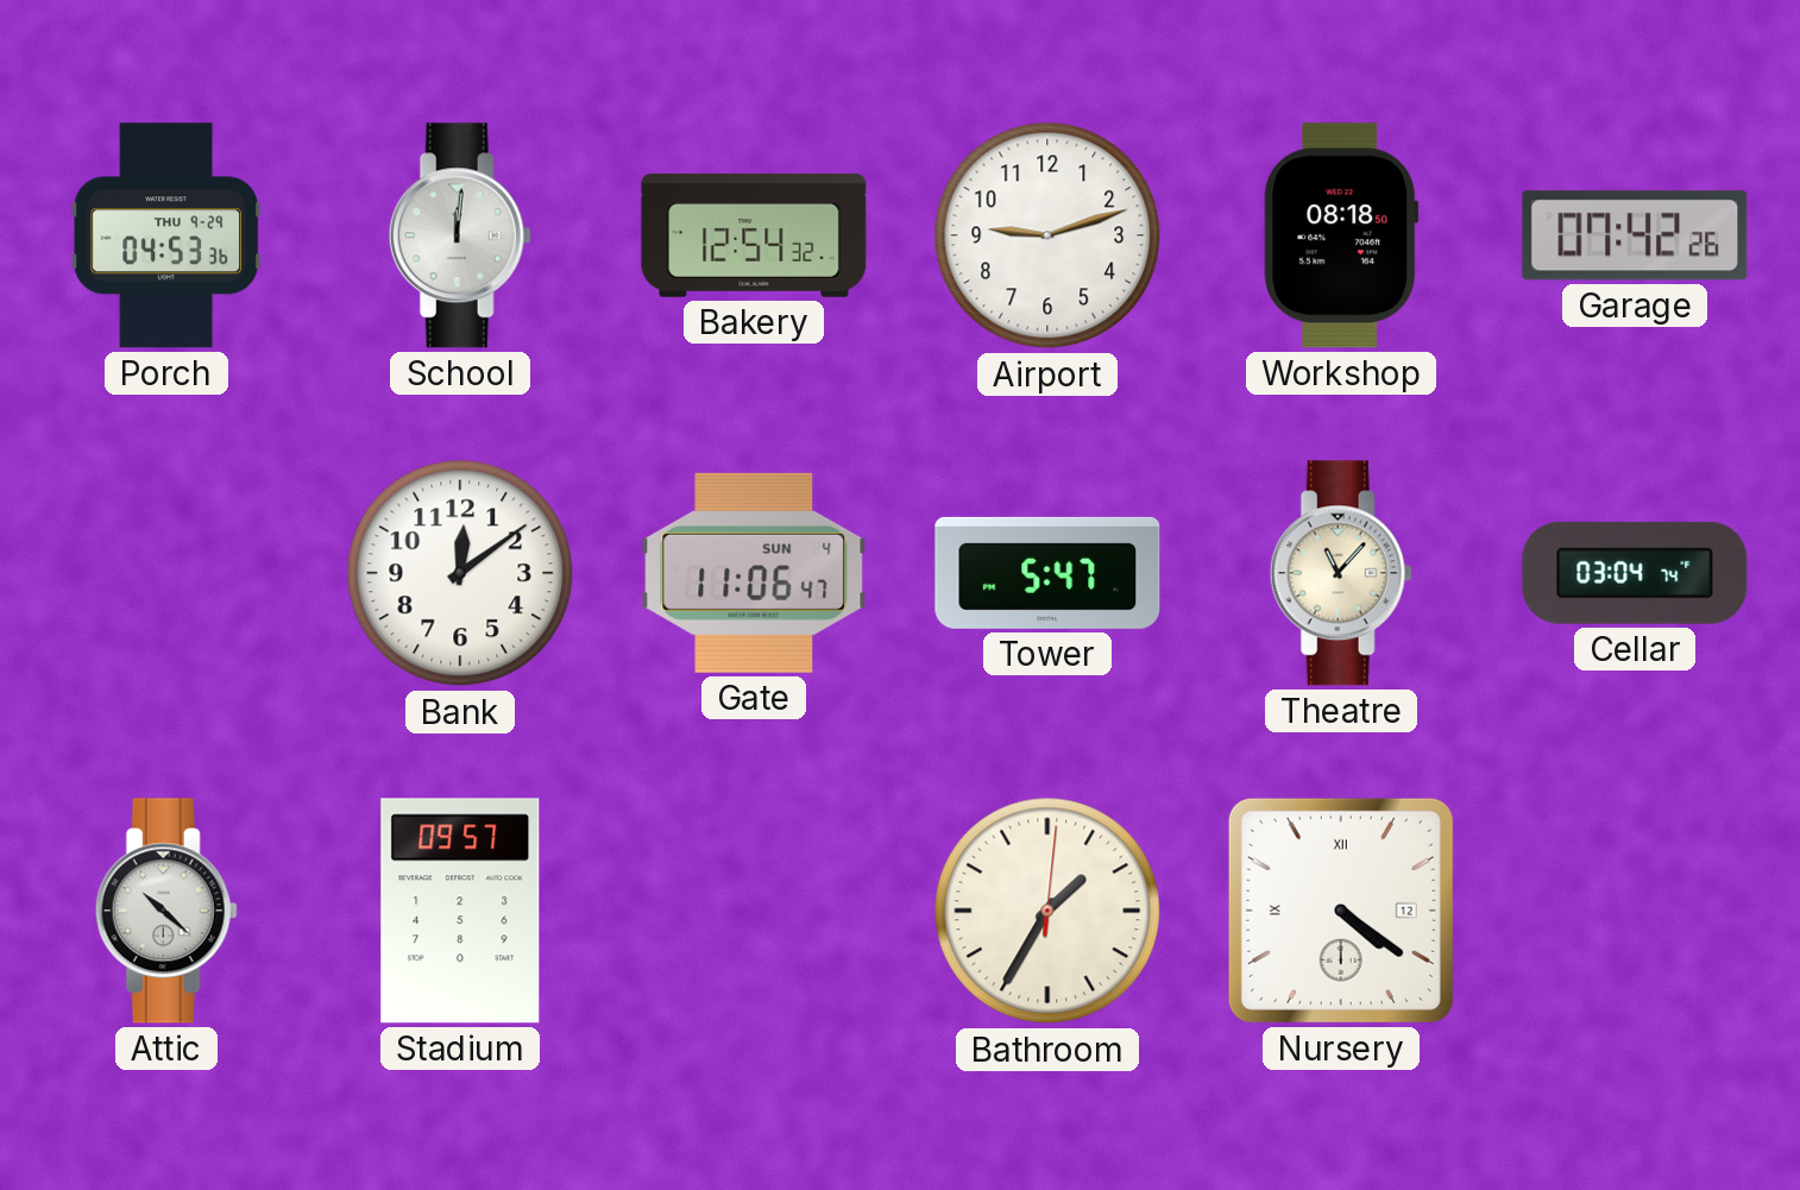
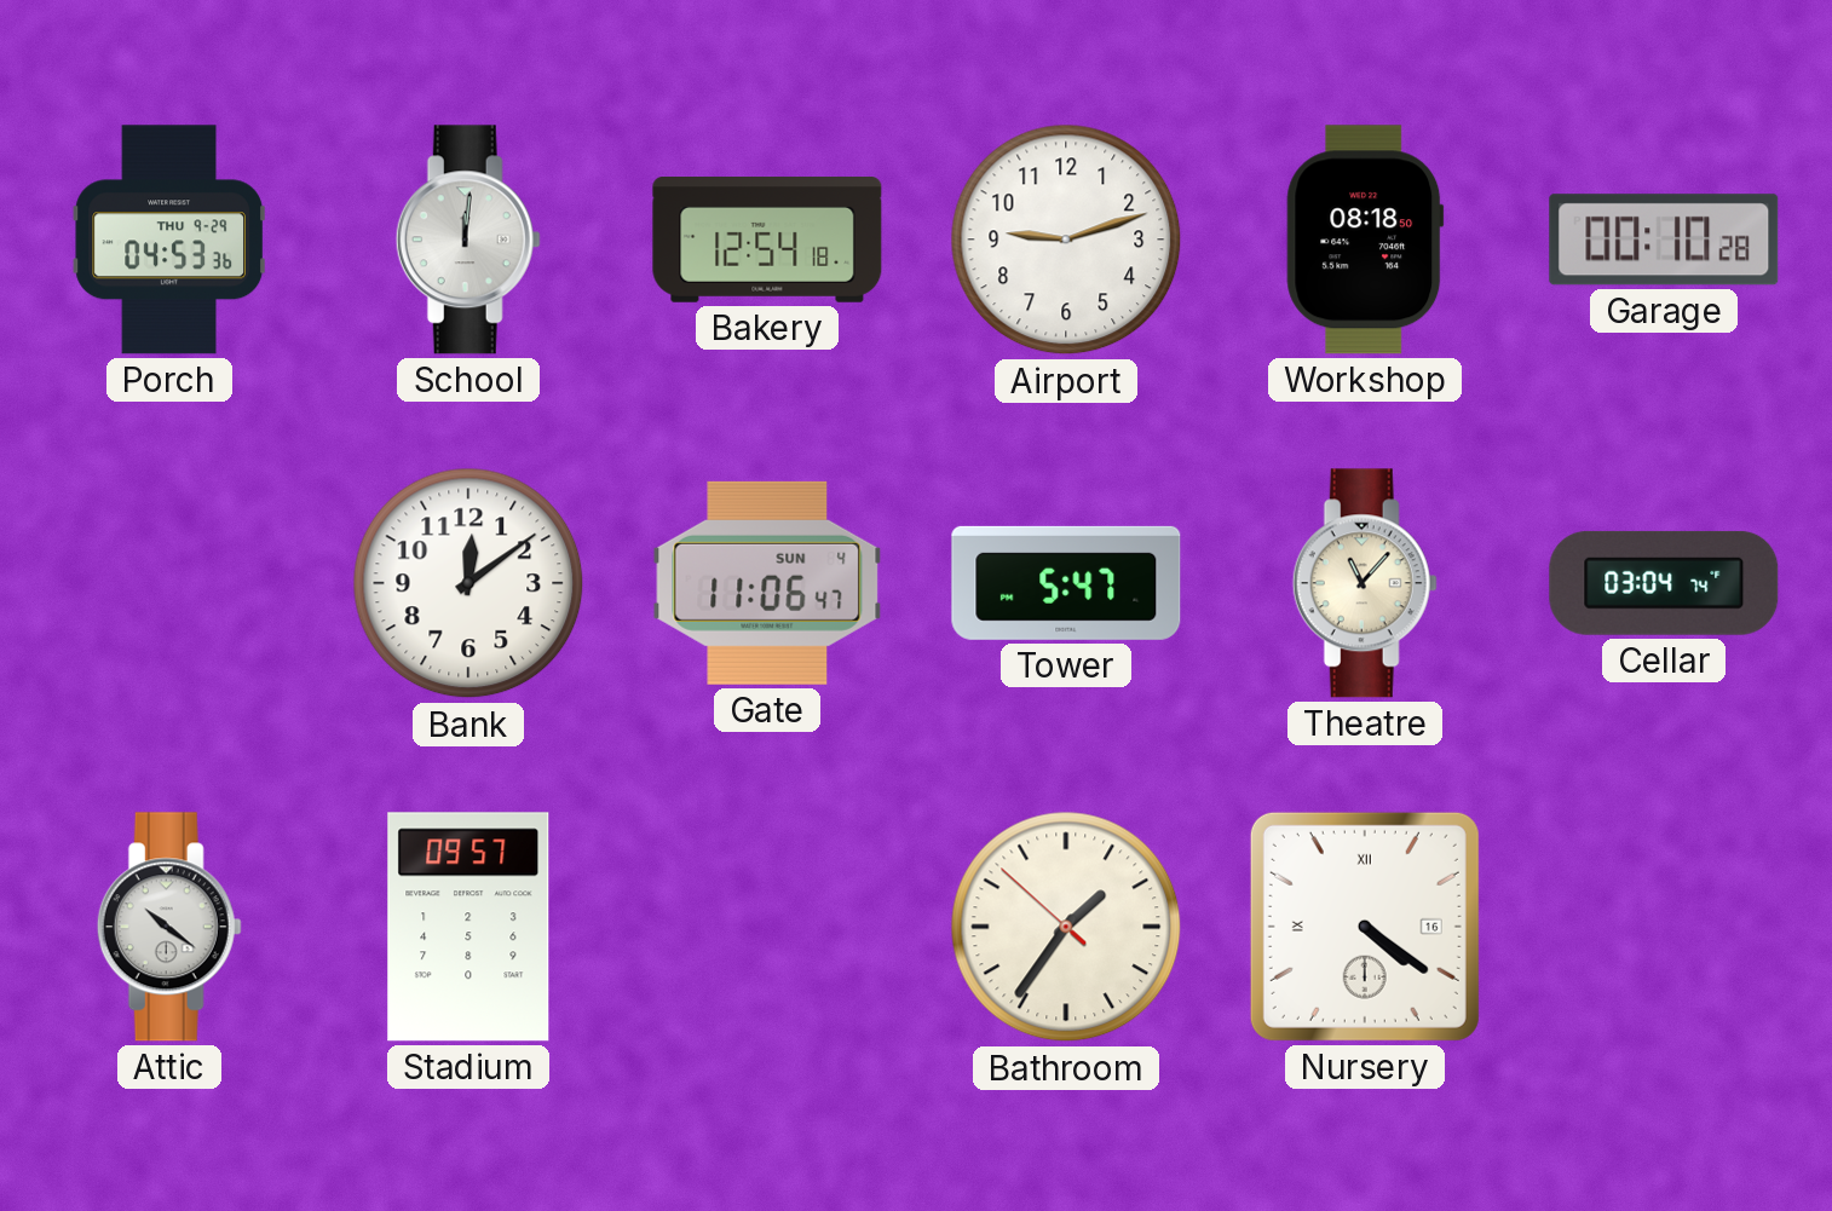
Bakery: 12:54:32 -> 12:54:18
Garage: 07:42 -> 00:10
Attic: 10:22 -> 10:21
Bathroom: 1:35:01 -> 1:35:52
Nursery date: 12 -> 16
